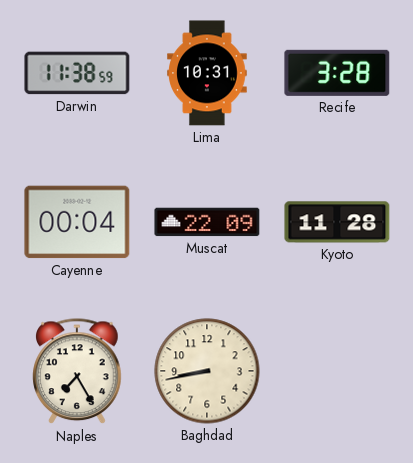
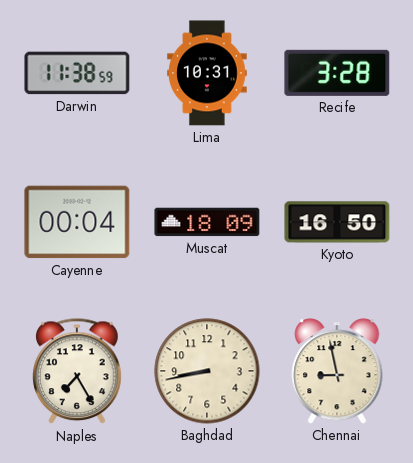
Muscat: 22:09 -> 18:09
Kyoto: 11:28 -> 16:50
Chennai: none -> 8:58
